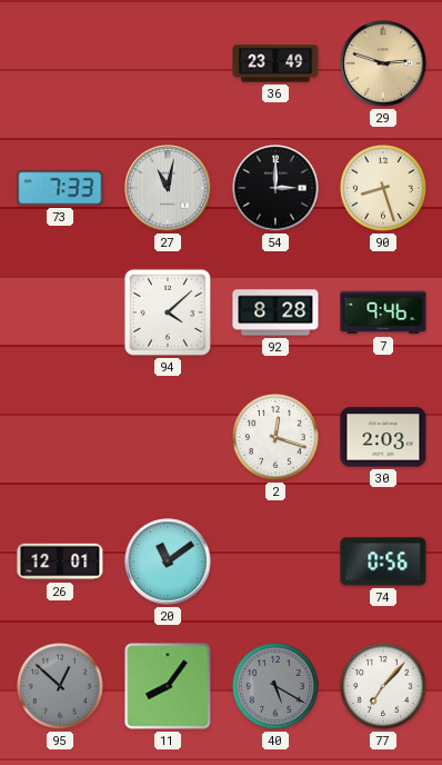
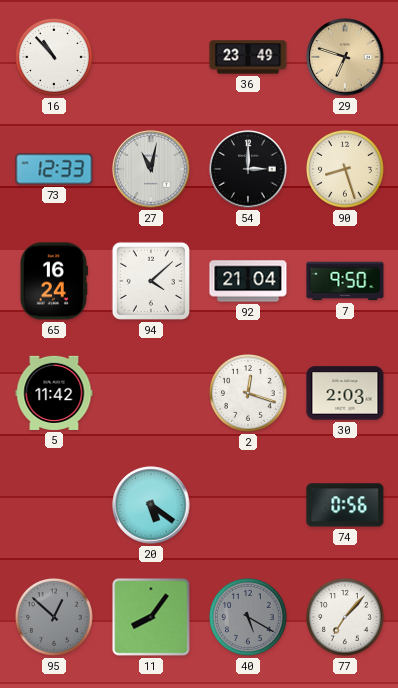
16: none -> 10:53
29: 2:48 -> 6:48
73: 7:33 -> 12:33
65: none -> 16:24
92: 8:28 -> 21:04
7: 9:46 -> 9:50
5: none -> 11:42
26: 12:01 -> none
20: 11:09 -> 5:21
